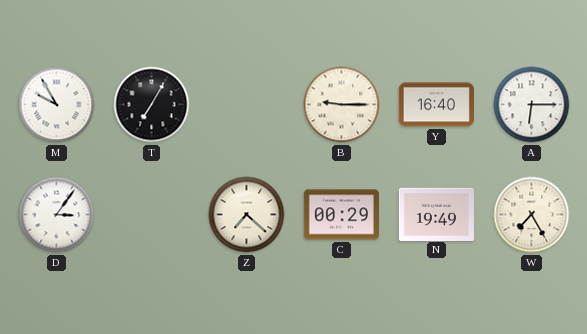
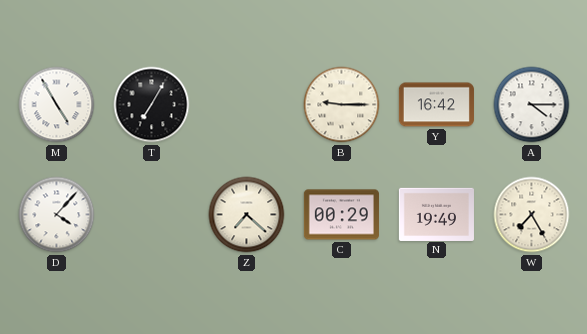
M: 9:55 -> 4:55
Y: 16:40 -> 16:42
A: 6:15 -> 4:15
D: 3:06 -> 4:07
